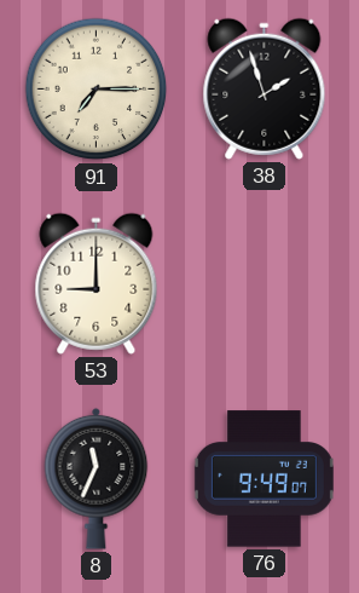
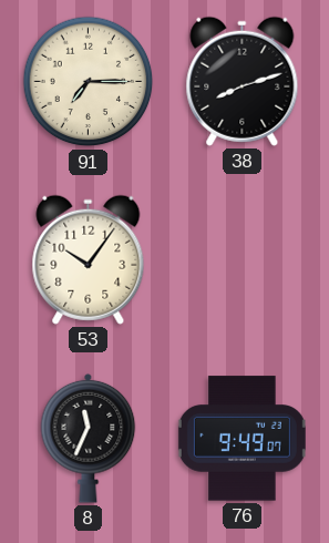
38: 1:57 -> 8:12
53: 9:00 -> 10:06
